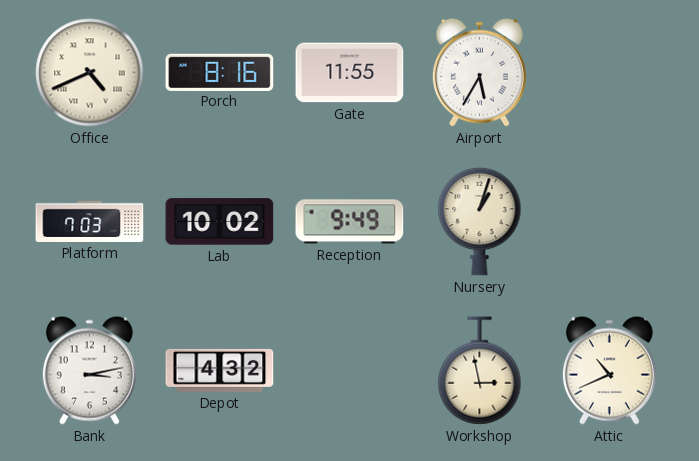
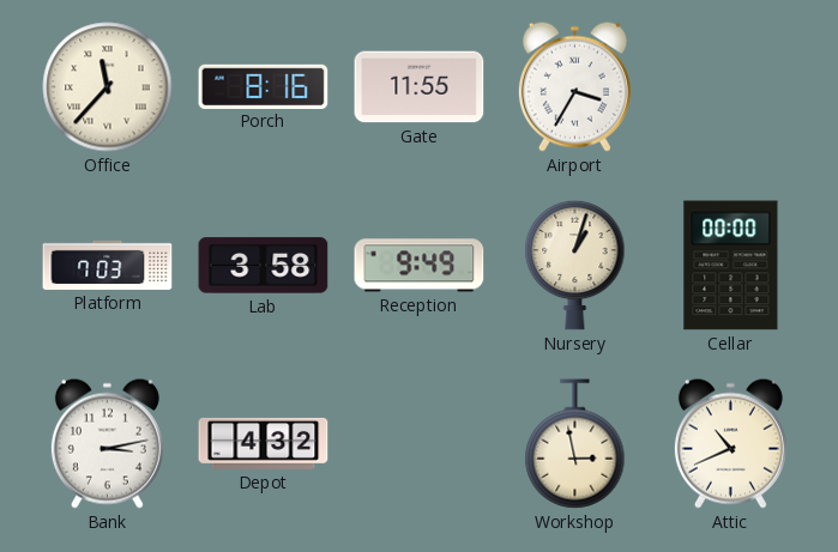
Office: 4:41 -> 11:37
Airport: 5:35 -> 3:35
Lab: 10:02 -> 3:58
Cellar: none -> 00:00
